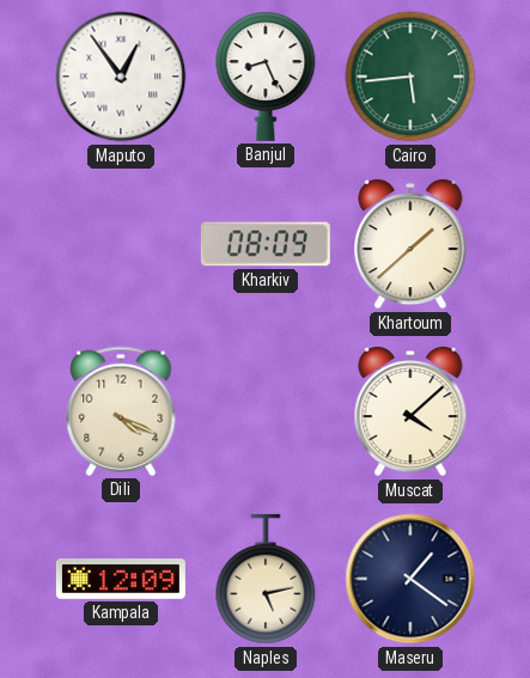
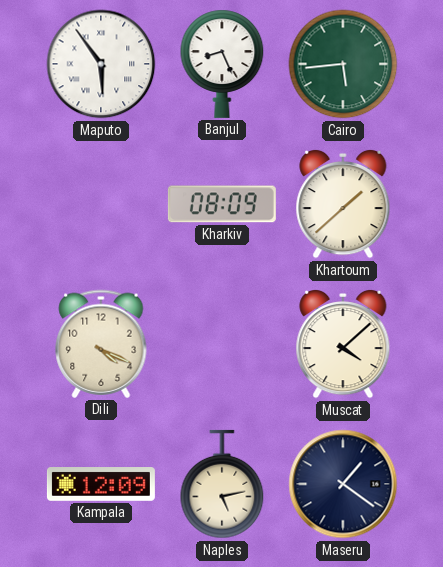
Maputo: 12:54 -> 5:54
